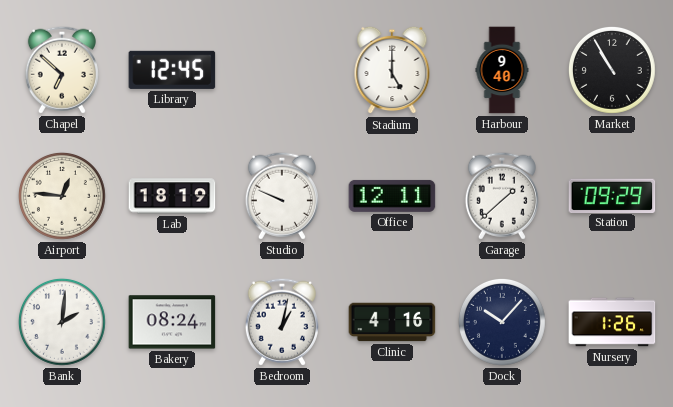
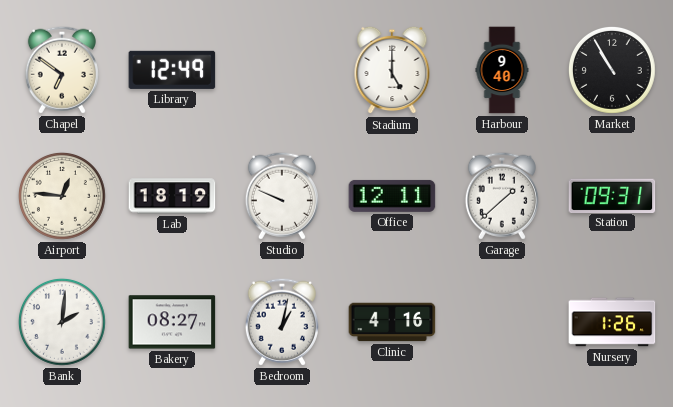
Chapel: 6:52 -> 6:51
Library: 12:45 -> 12:49
Station: 09:29 -> 09:31
Bakery: 08:24 -> 08:27
Dock: 10:07 -> none
